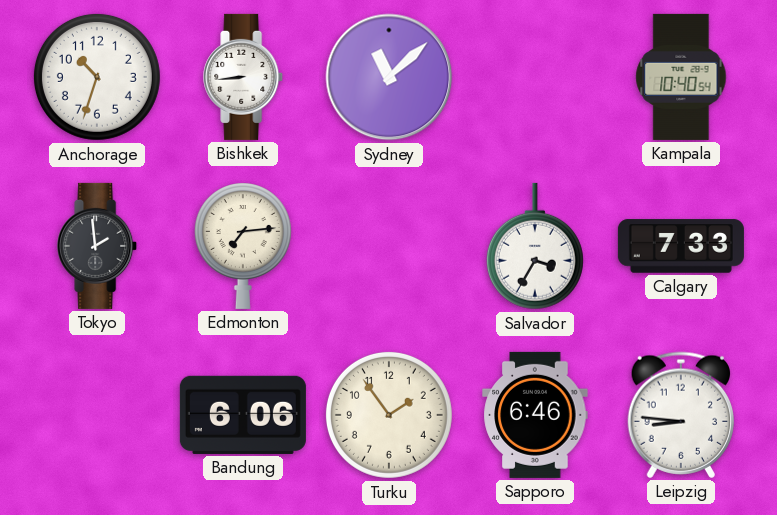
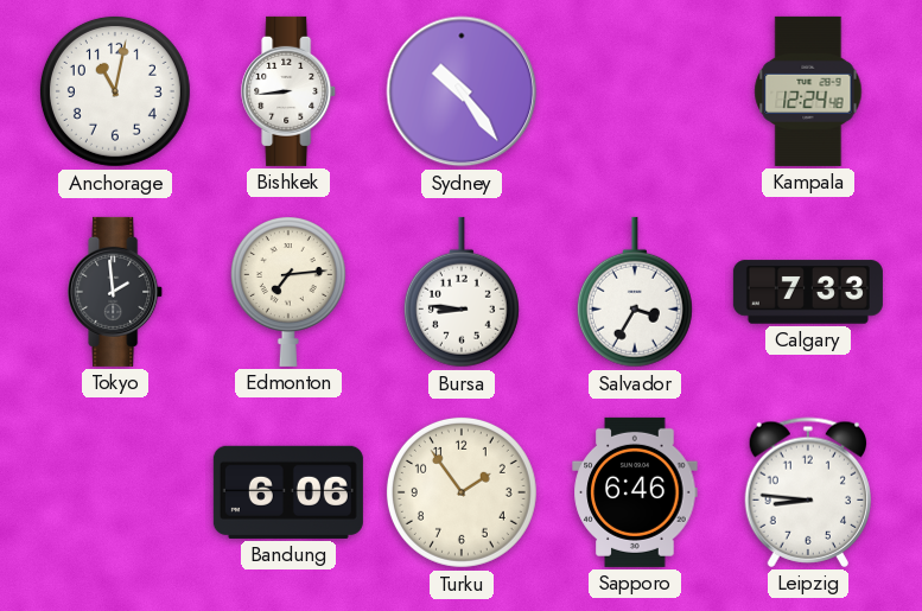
Anchorage: 10:33 -> 11:02
Sydney: 11:08 -> 10:24
Kampala: 10:40 -> 12:24
Bursa: none -> 8:46
